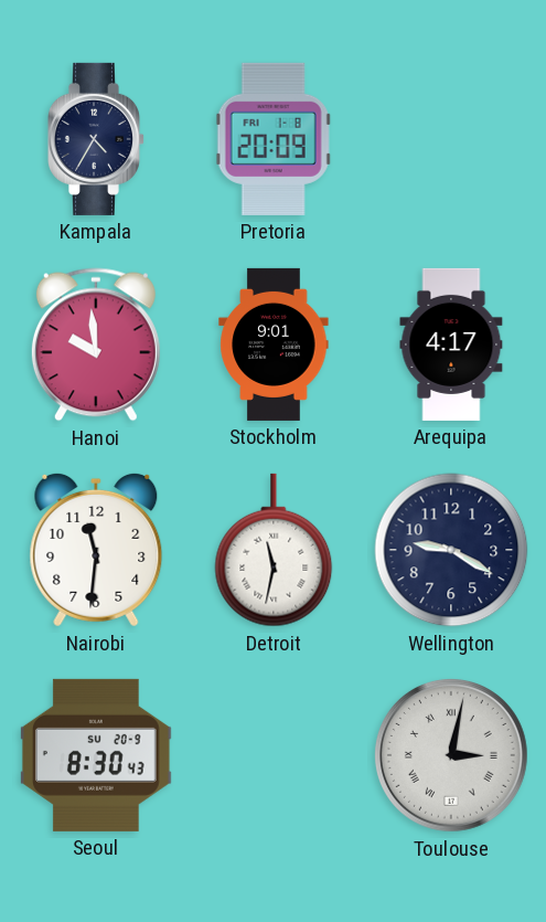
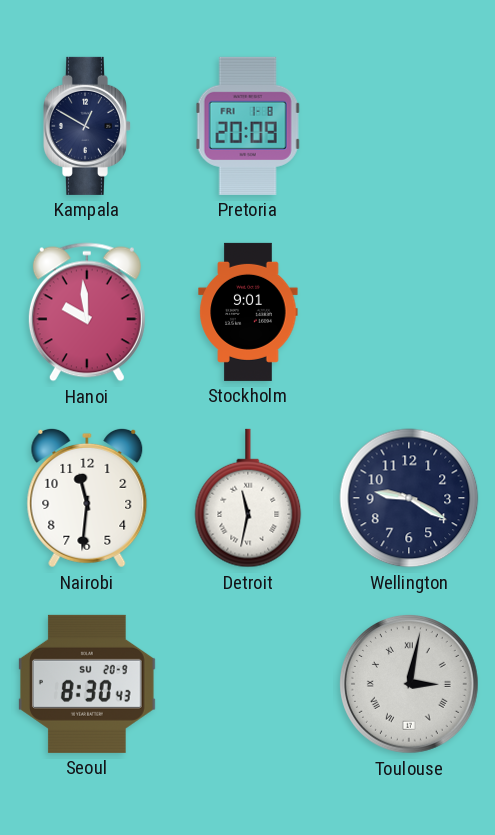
Kampala: 4:35 -> 12:50
Arequipa: 4:17 -> none
